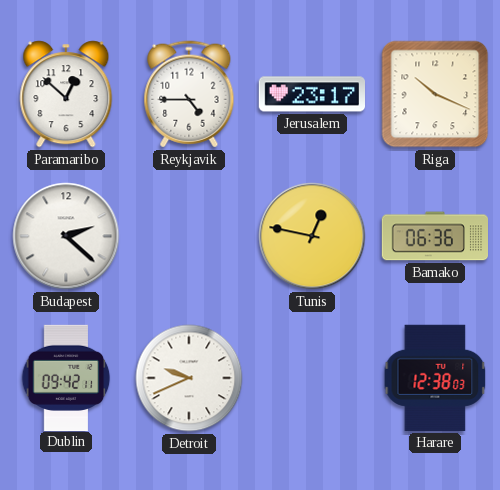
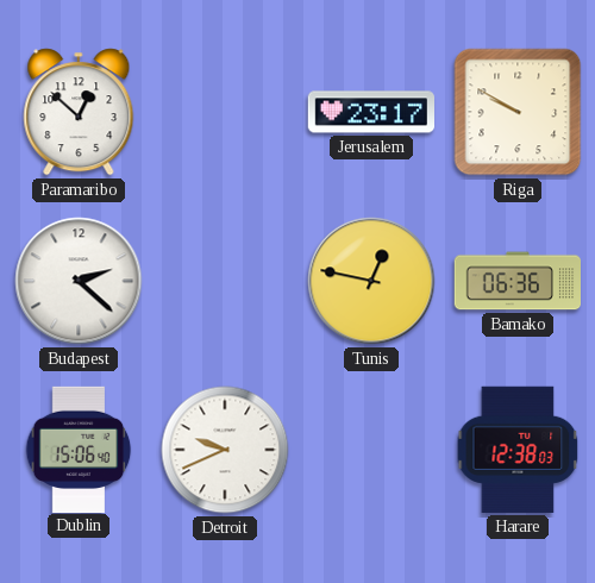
Reykjavik: 4:45 -> none
Riga: 10:19 -> 9:50
Dublin: 09:42 -> 15:06
